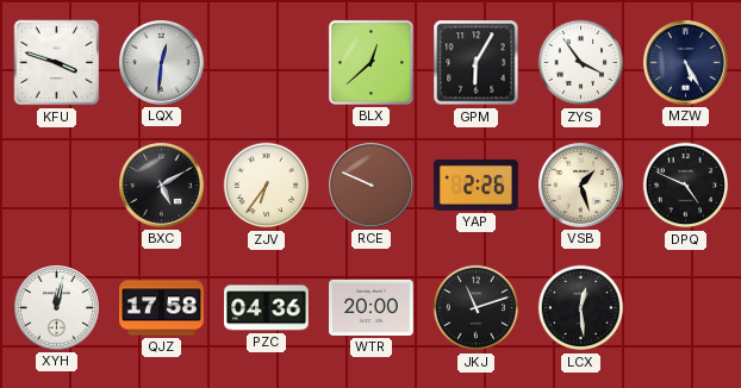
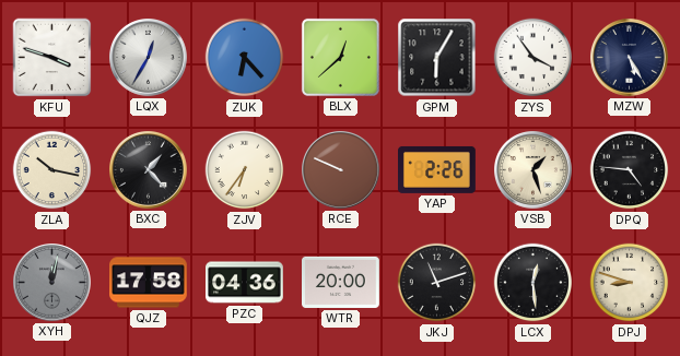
LQX: 12:31 -> 12:35
ZUK: none -> 6:23
ZLA: none -> 10:17
BXC: 5:10 -> 1:23
DPQ: 4:49 -> 4:46
XYH dial: white -> grey
DPJ: none -> 8:48
